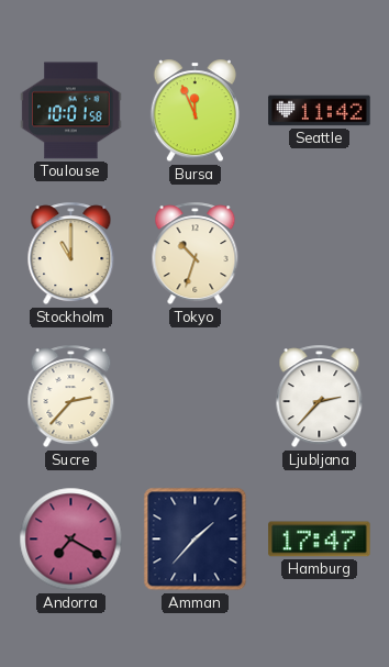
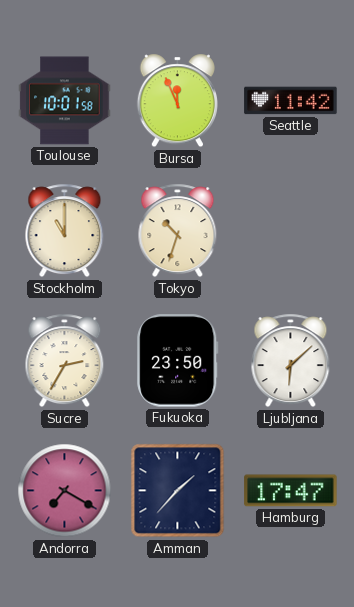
Sucre: 2:37 -> 2:35
Fukuoka: none -> 23:50
Ljubljana: 2:37 -> 6:08
